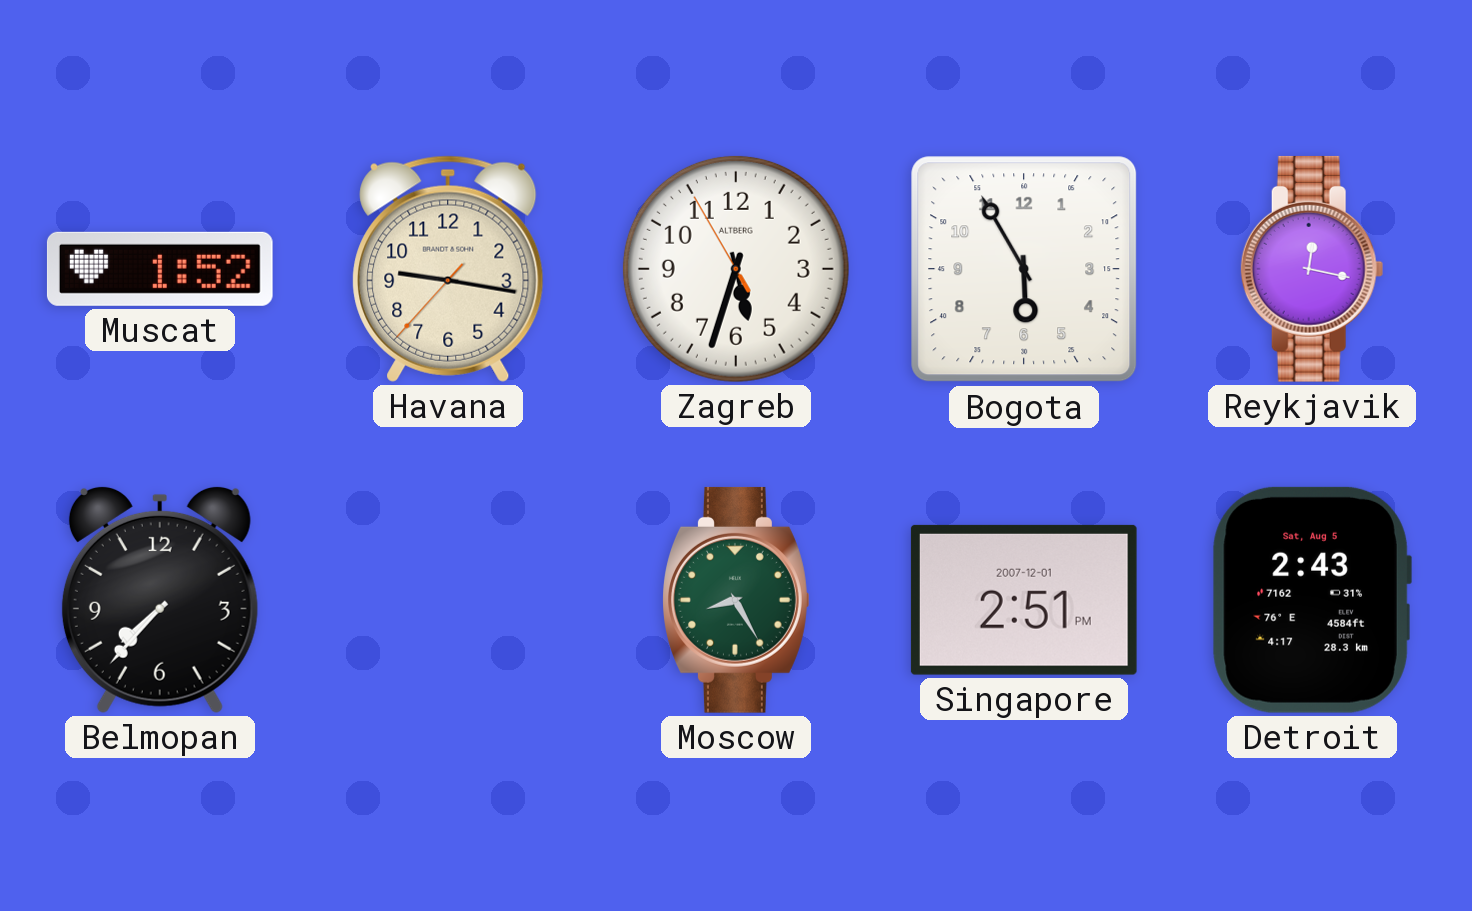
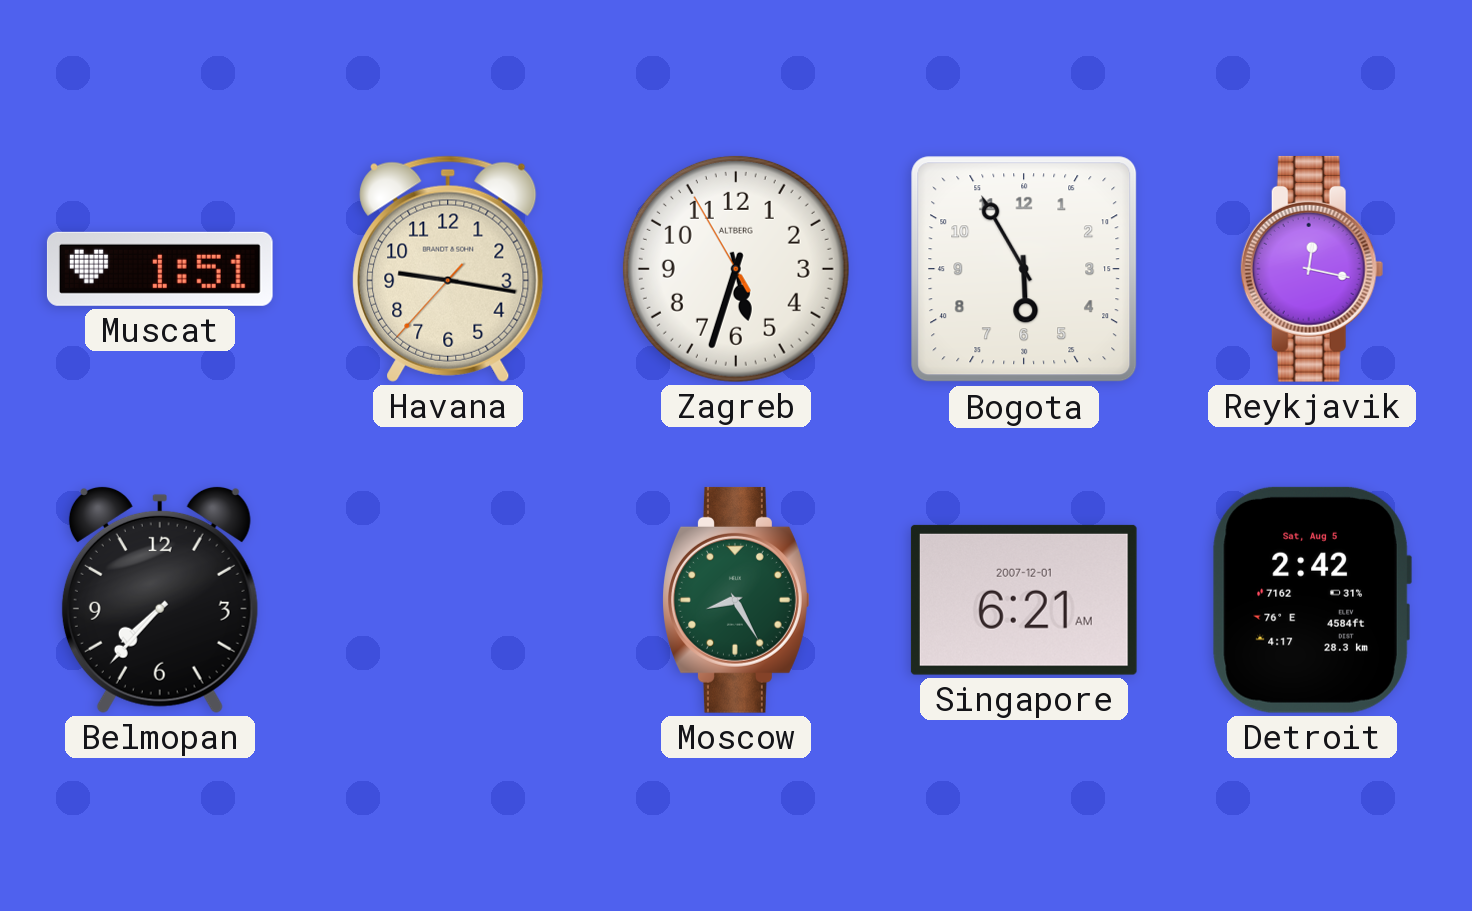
Muscat: 1:52 -> 1:51
Singapore: 2:51 -> 6:21
Detroit: 2:43 -> 2:42
